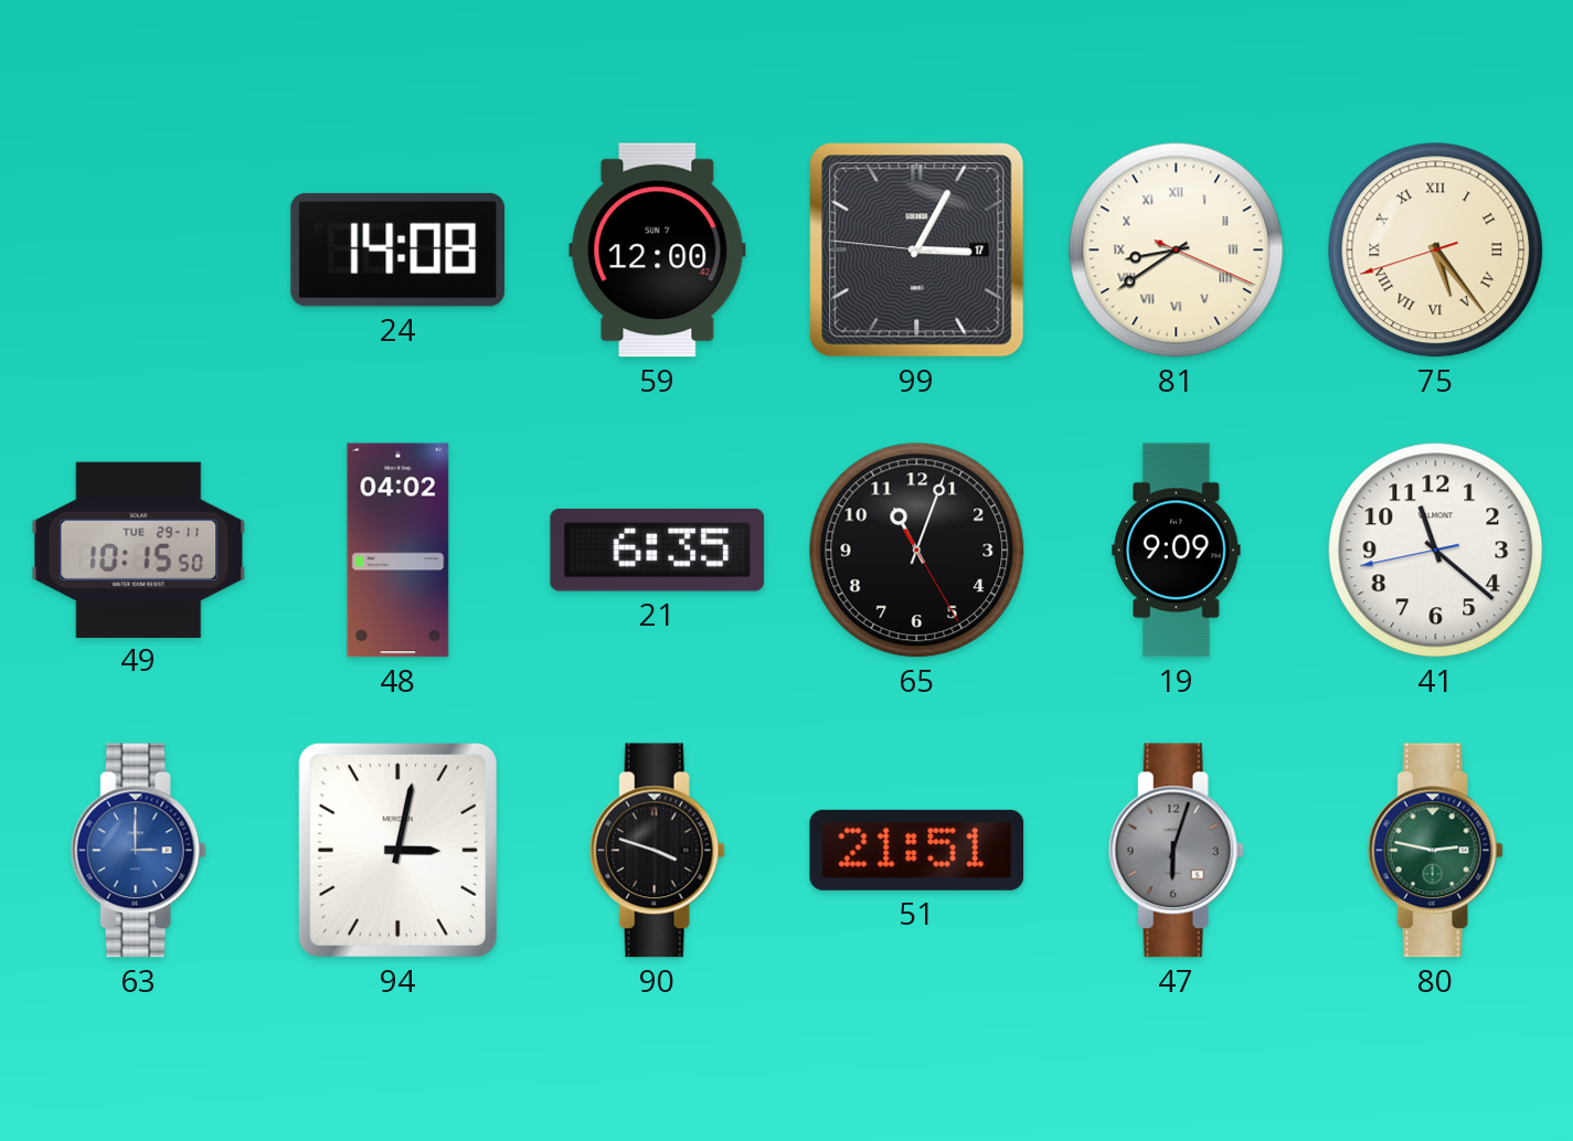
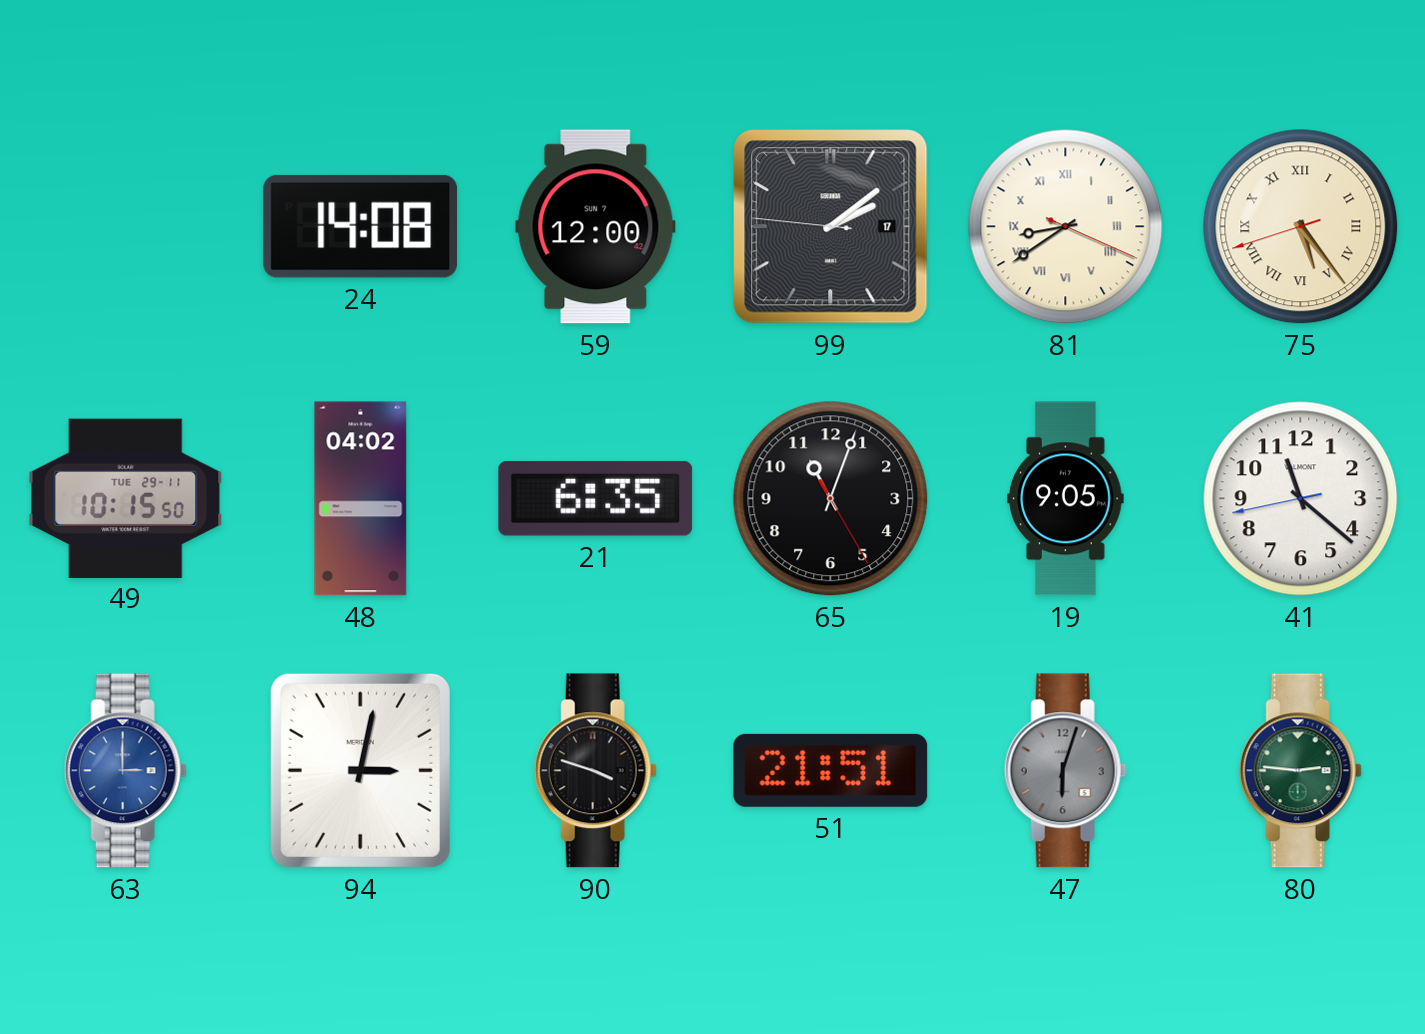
99: 3:04 -> 2:08
19: 9:09 -> 9:05
80: 2:47 -> 2:46
